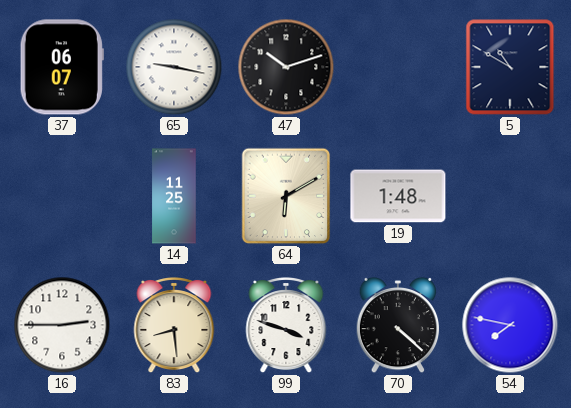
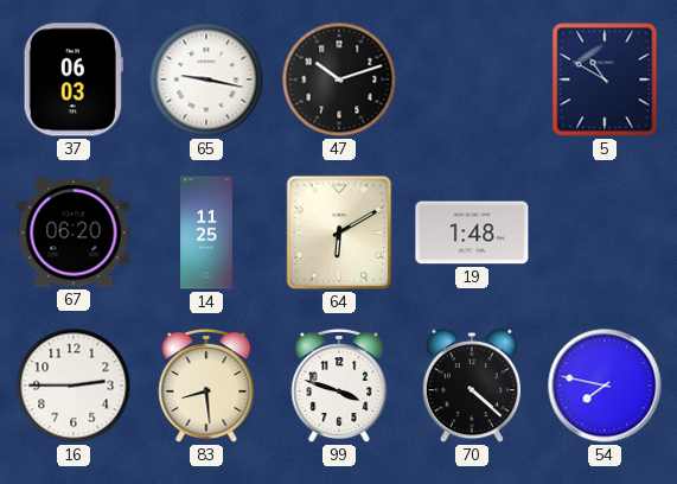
37: 06:07 -> 06:03
67: none -> 06:20
